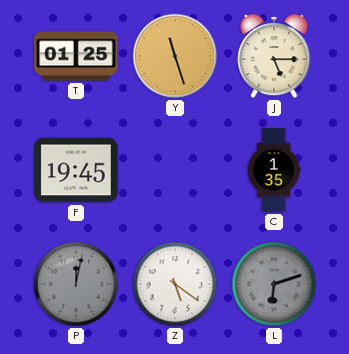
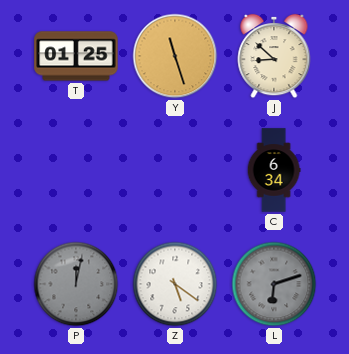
J: 5:15 -> 8:52
F: 19:45 -> none
C: 1:35 -> 6:34
